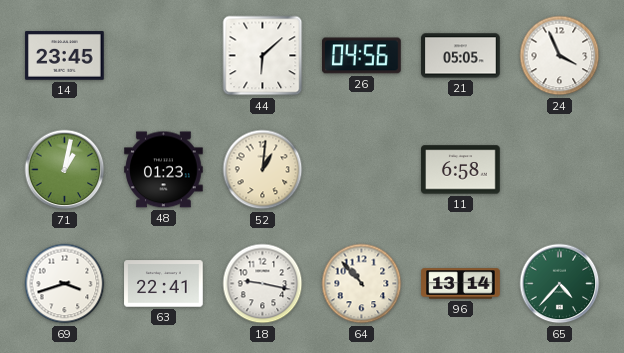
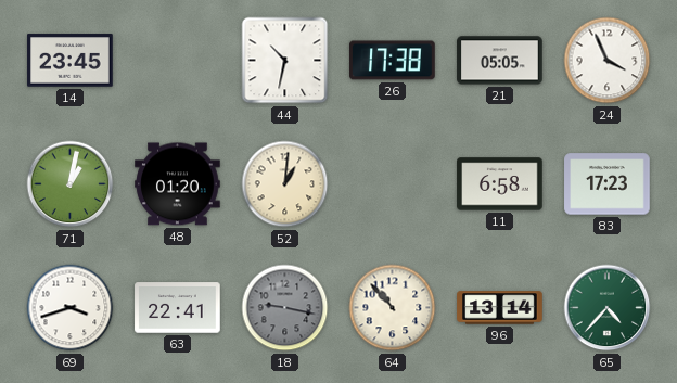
44: 6:08 -> 10:32
26: 04:56 -> 17:38
48: 01:23 -> 01:20
83: none -> 17:23
18 dial: white -> grey
